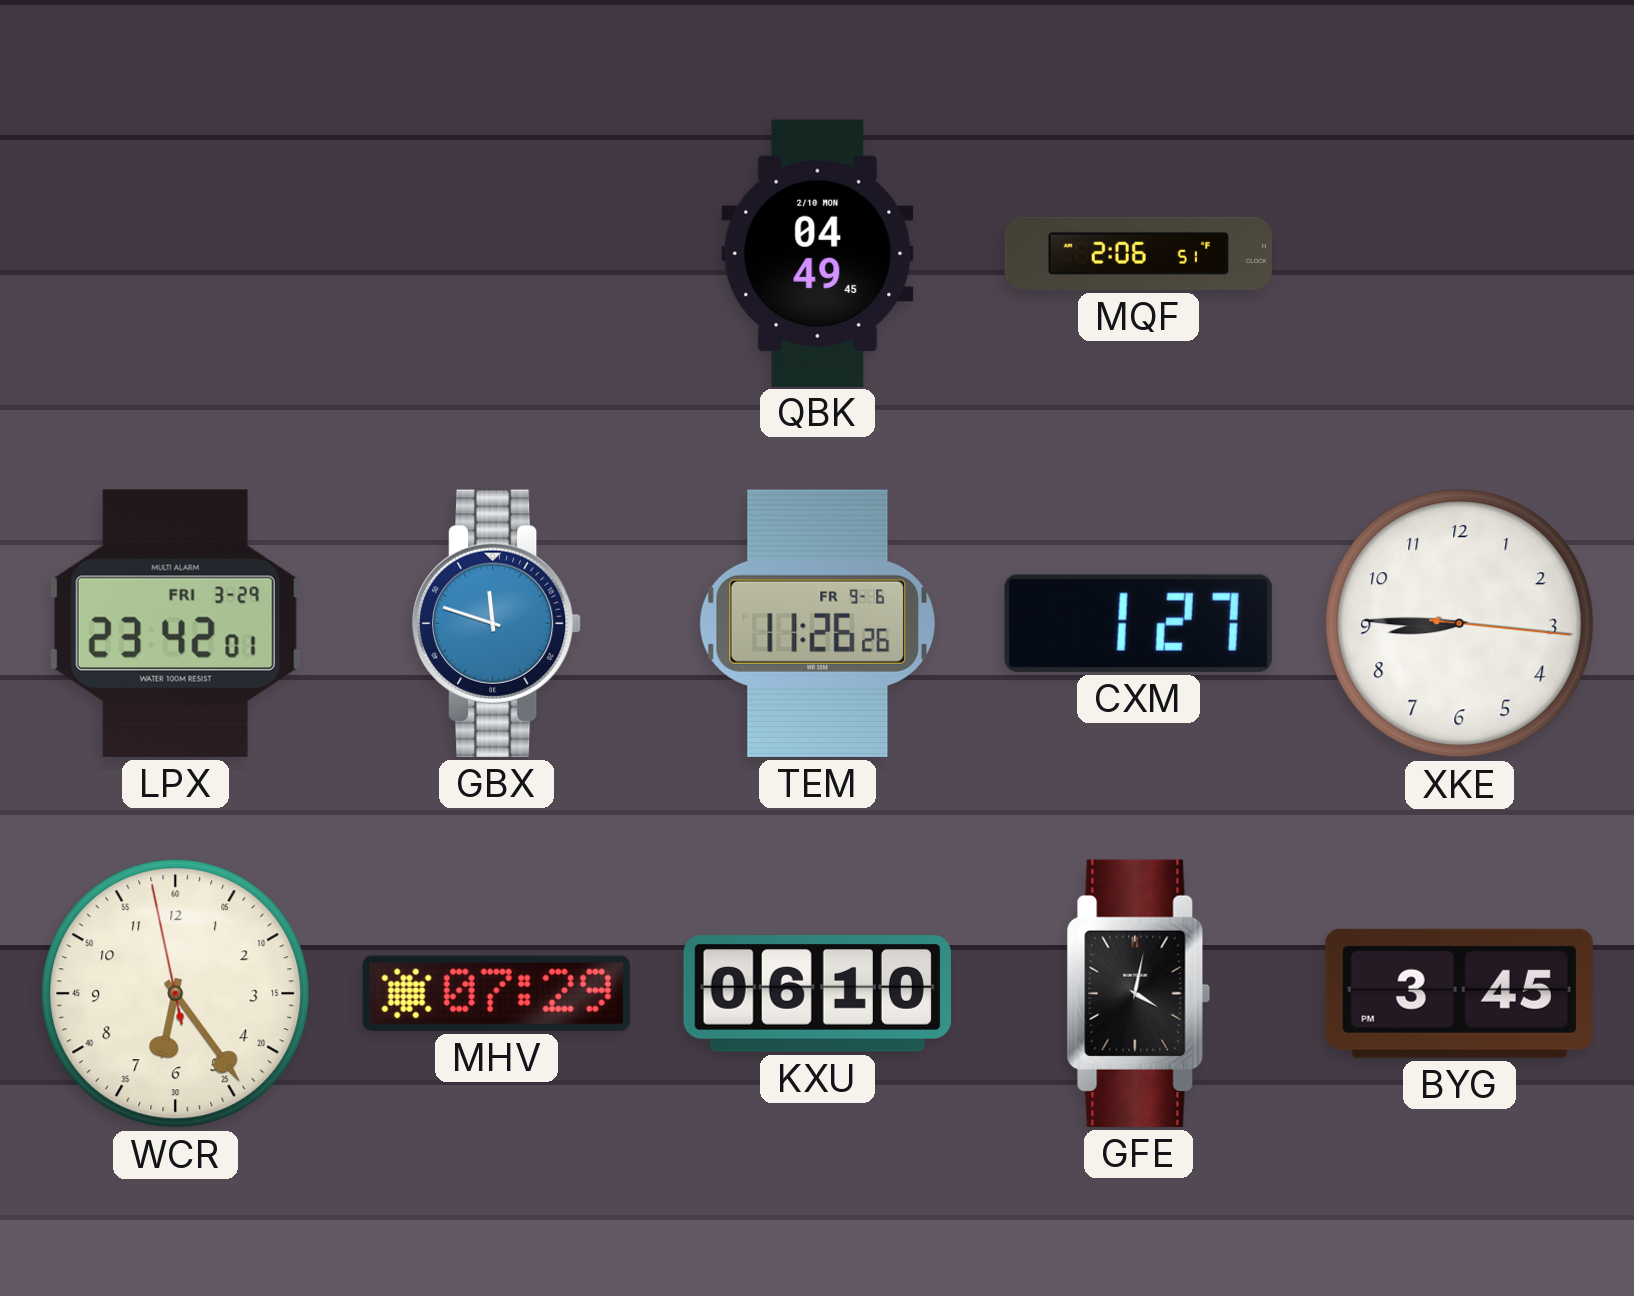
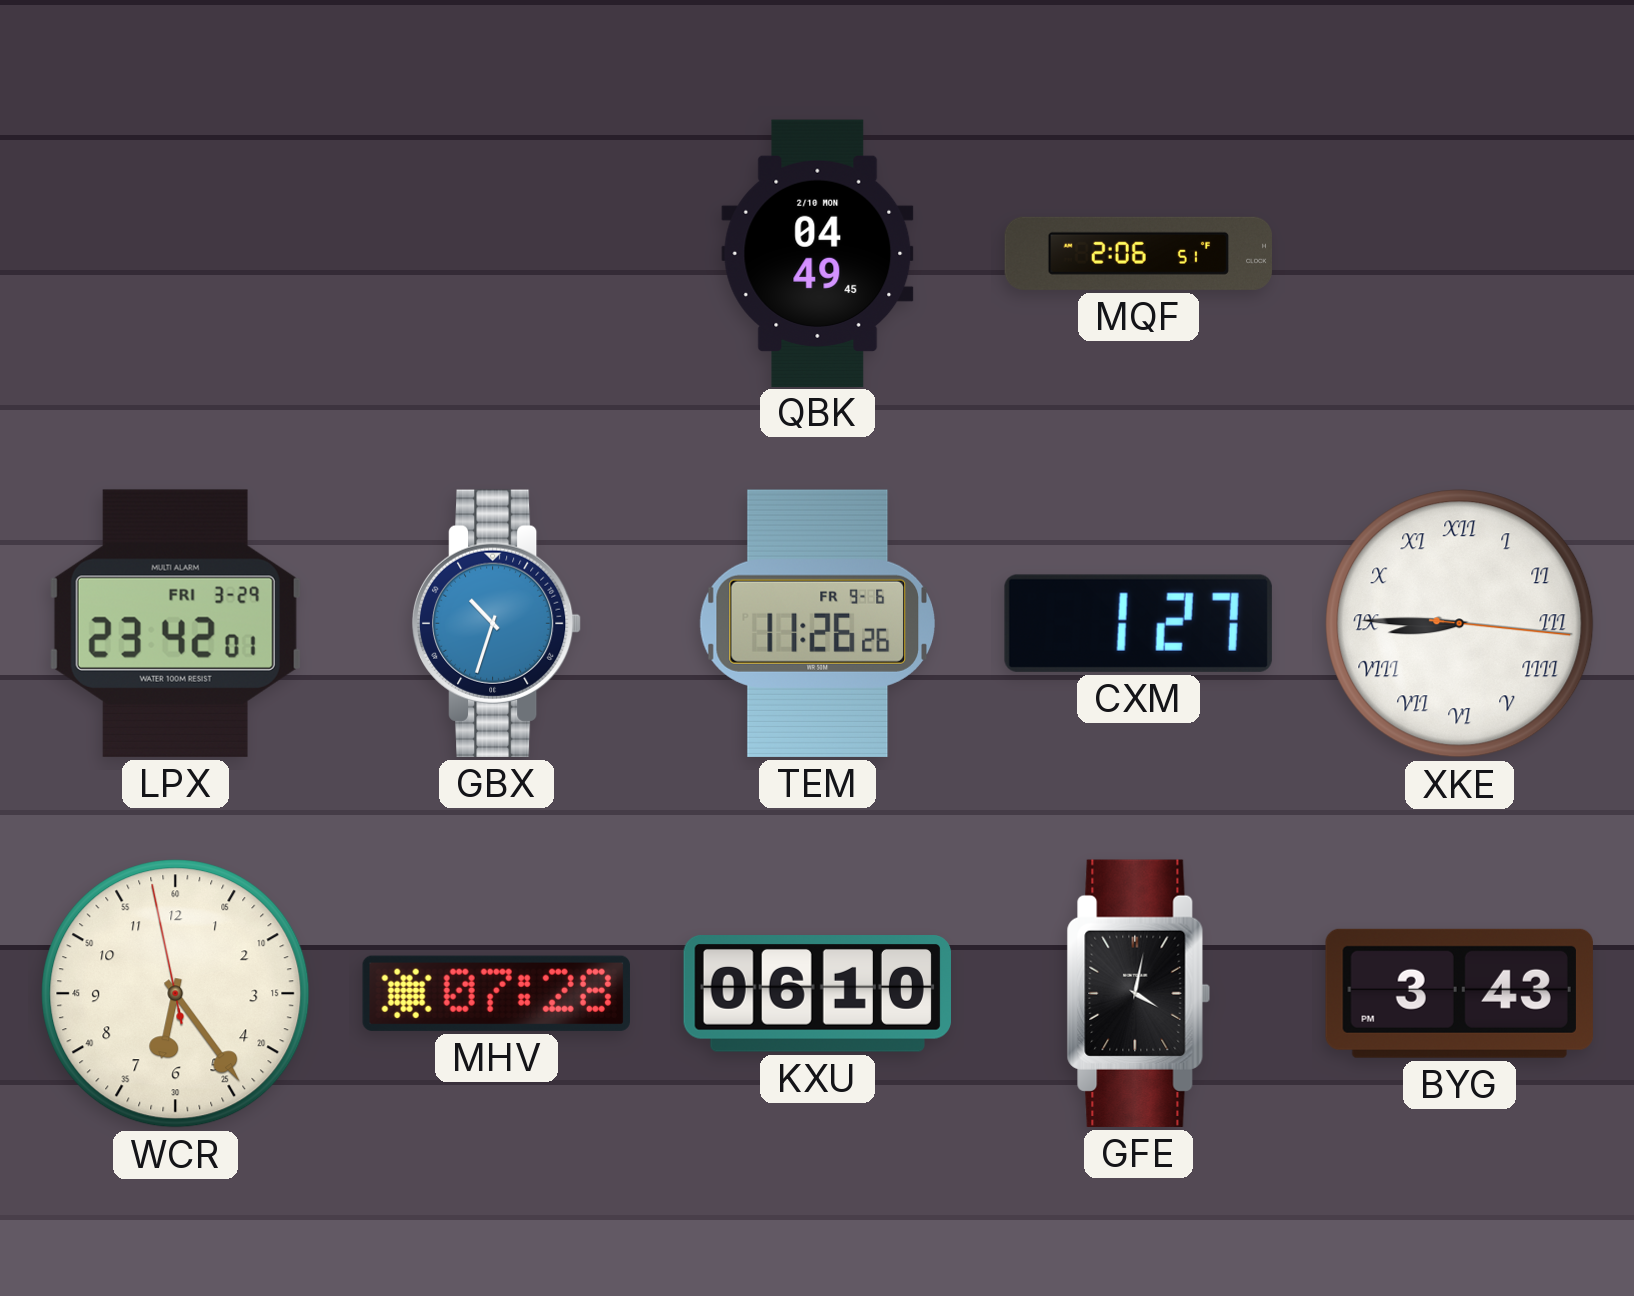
GBX: 11:48 -> 10:33
XKE numerals: Arabic -> Roman
MHV: 07:29 -> 07:28
BYG: 3:45 -> 3:43
